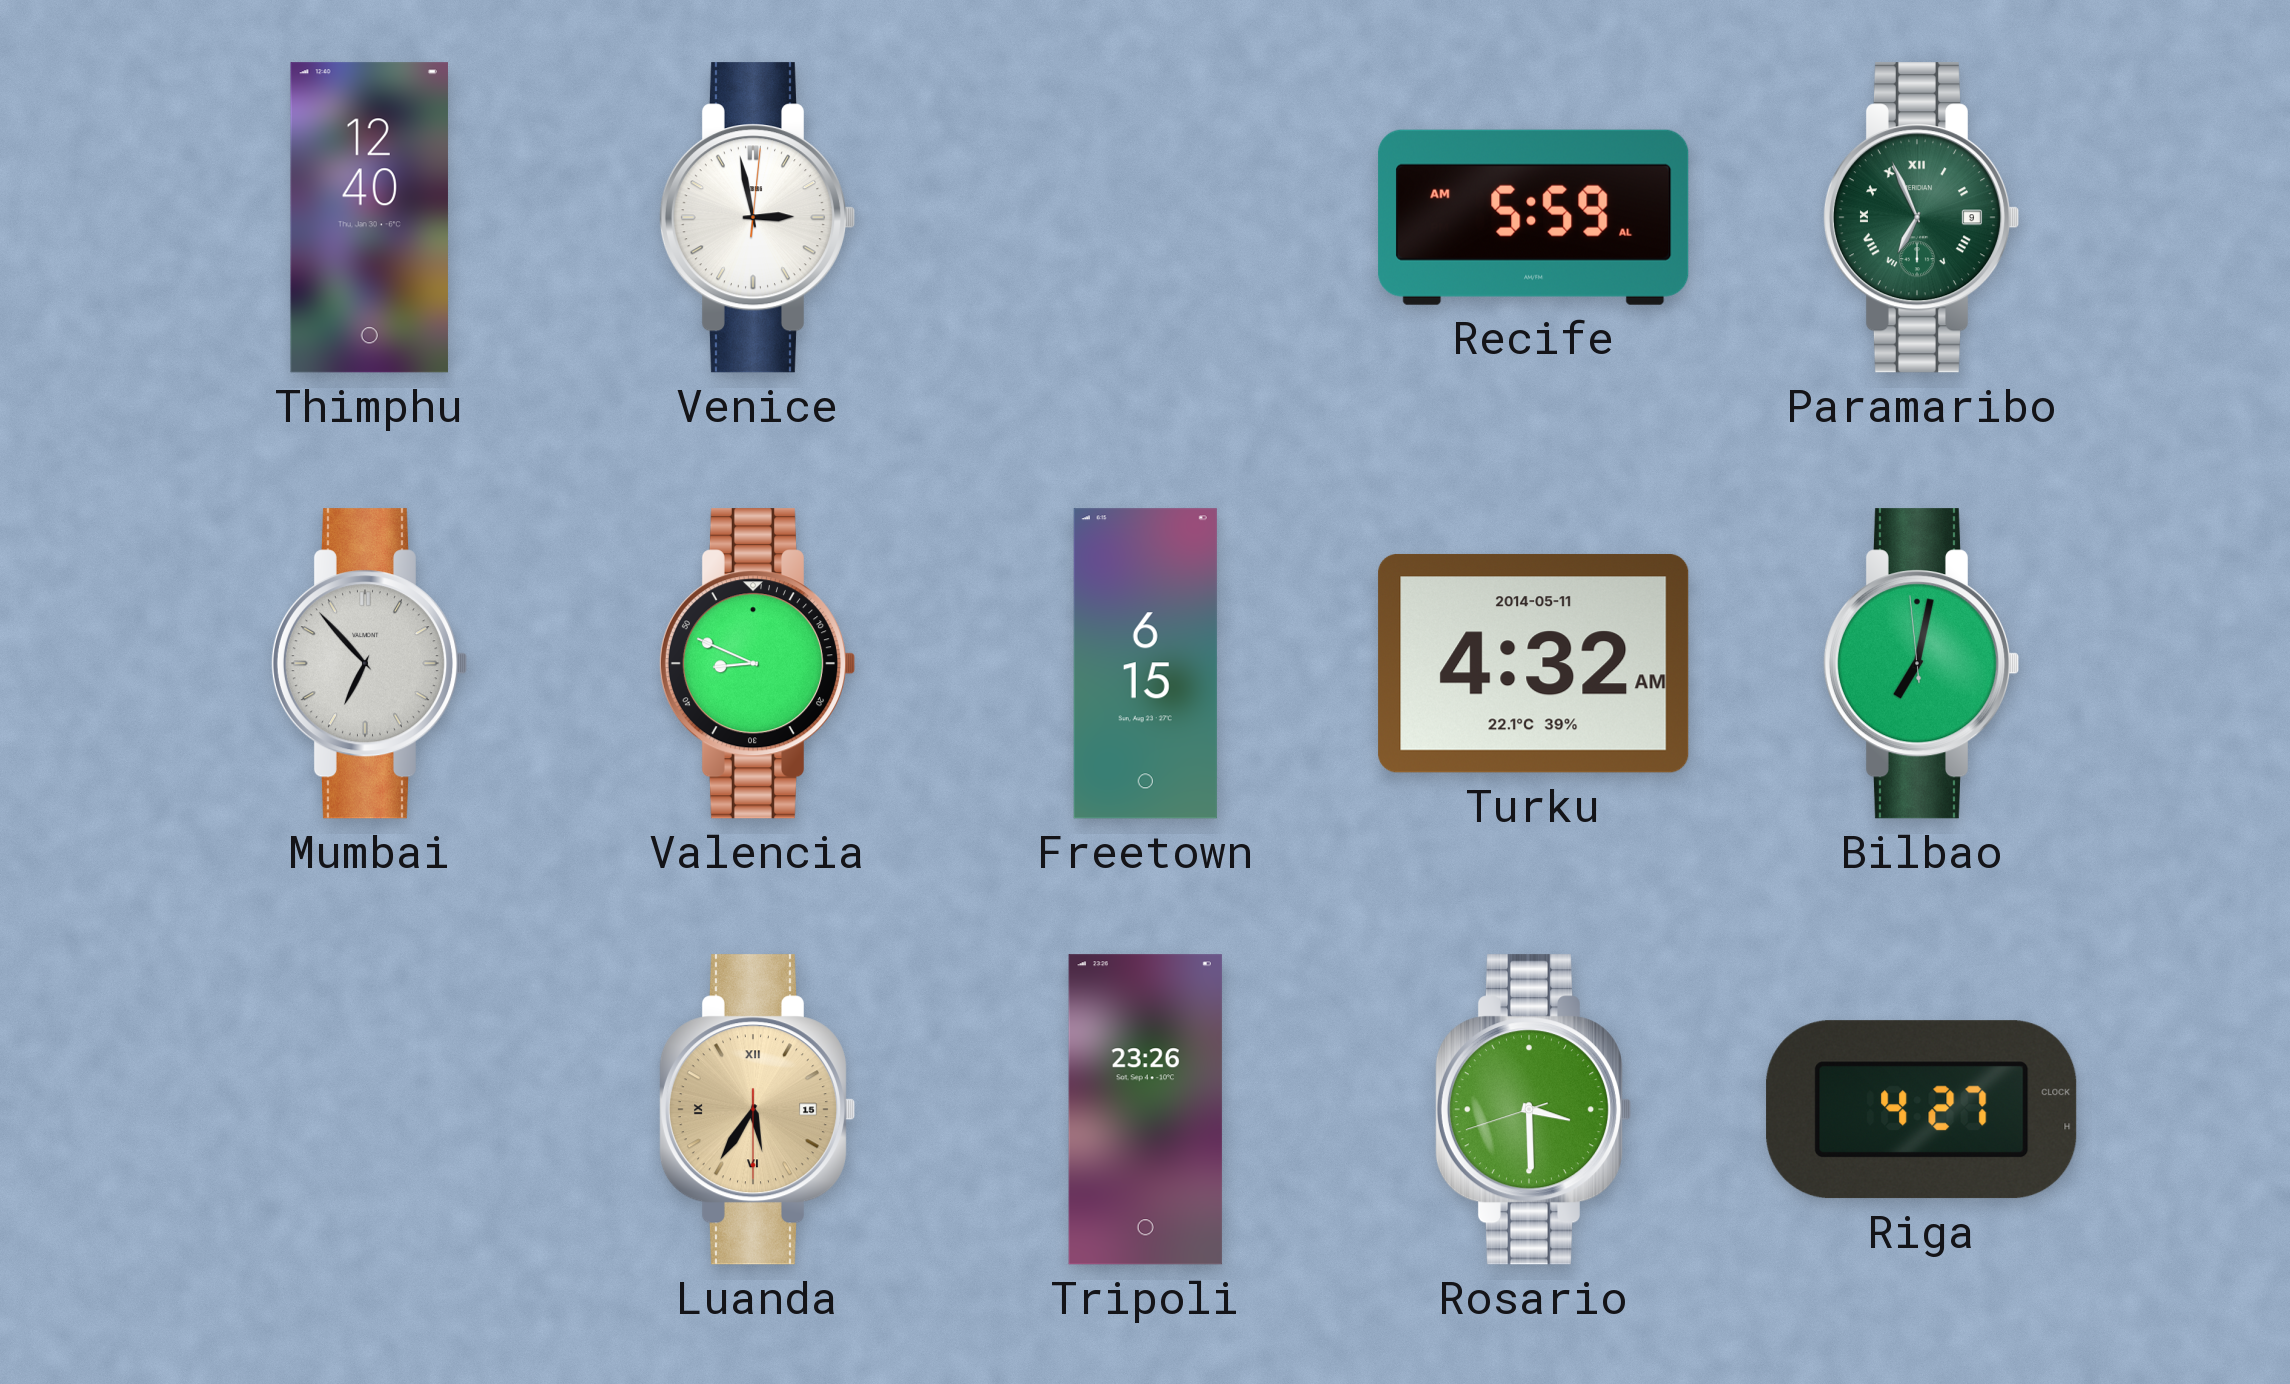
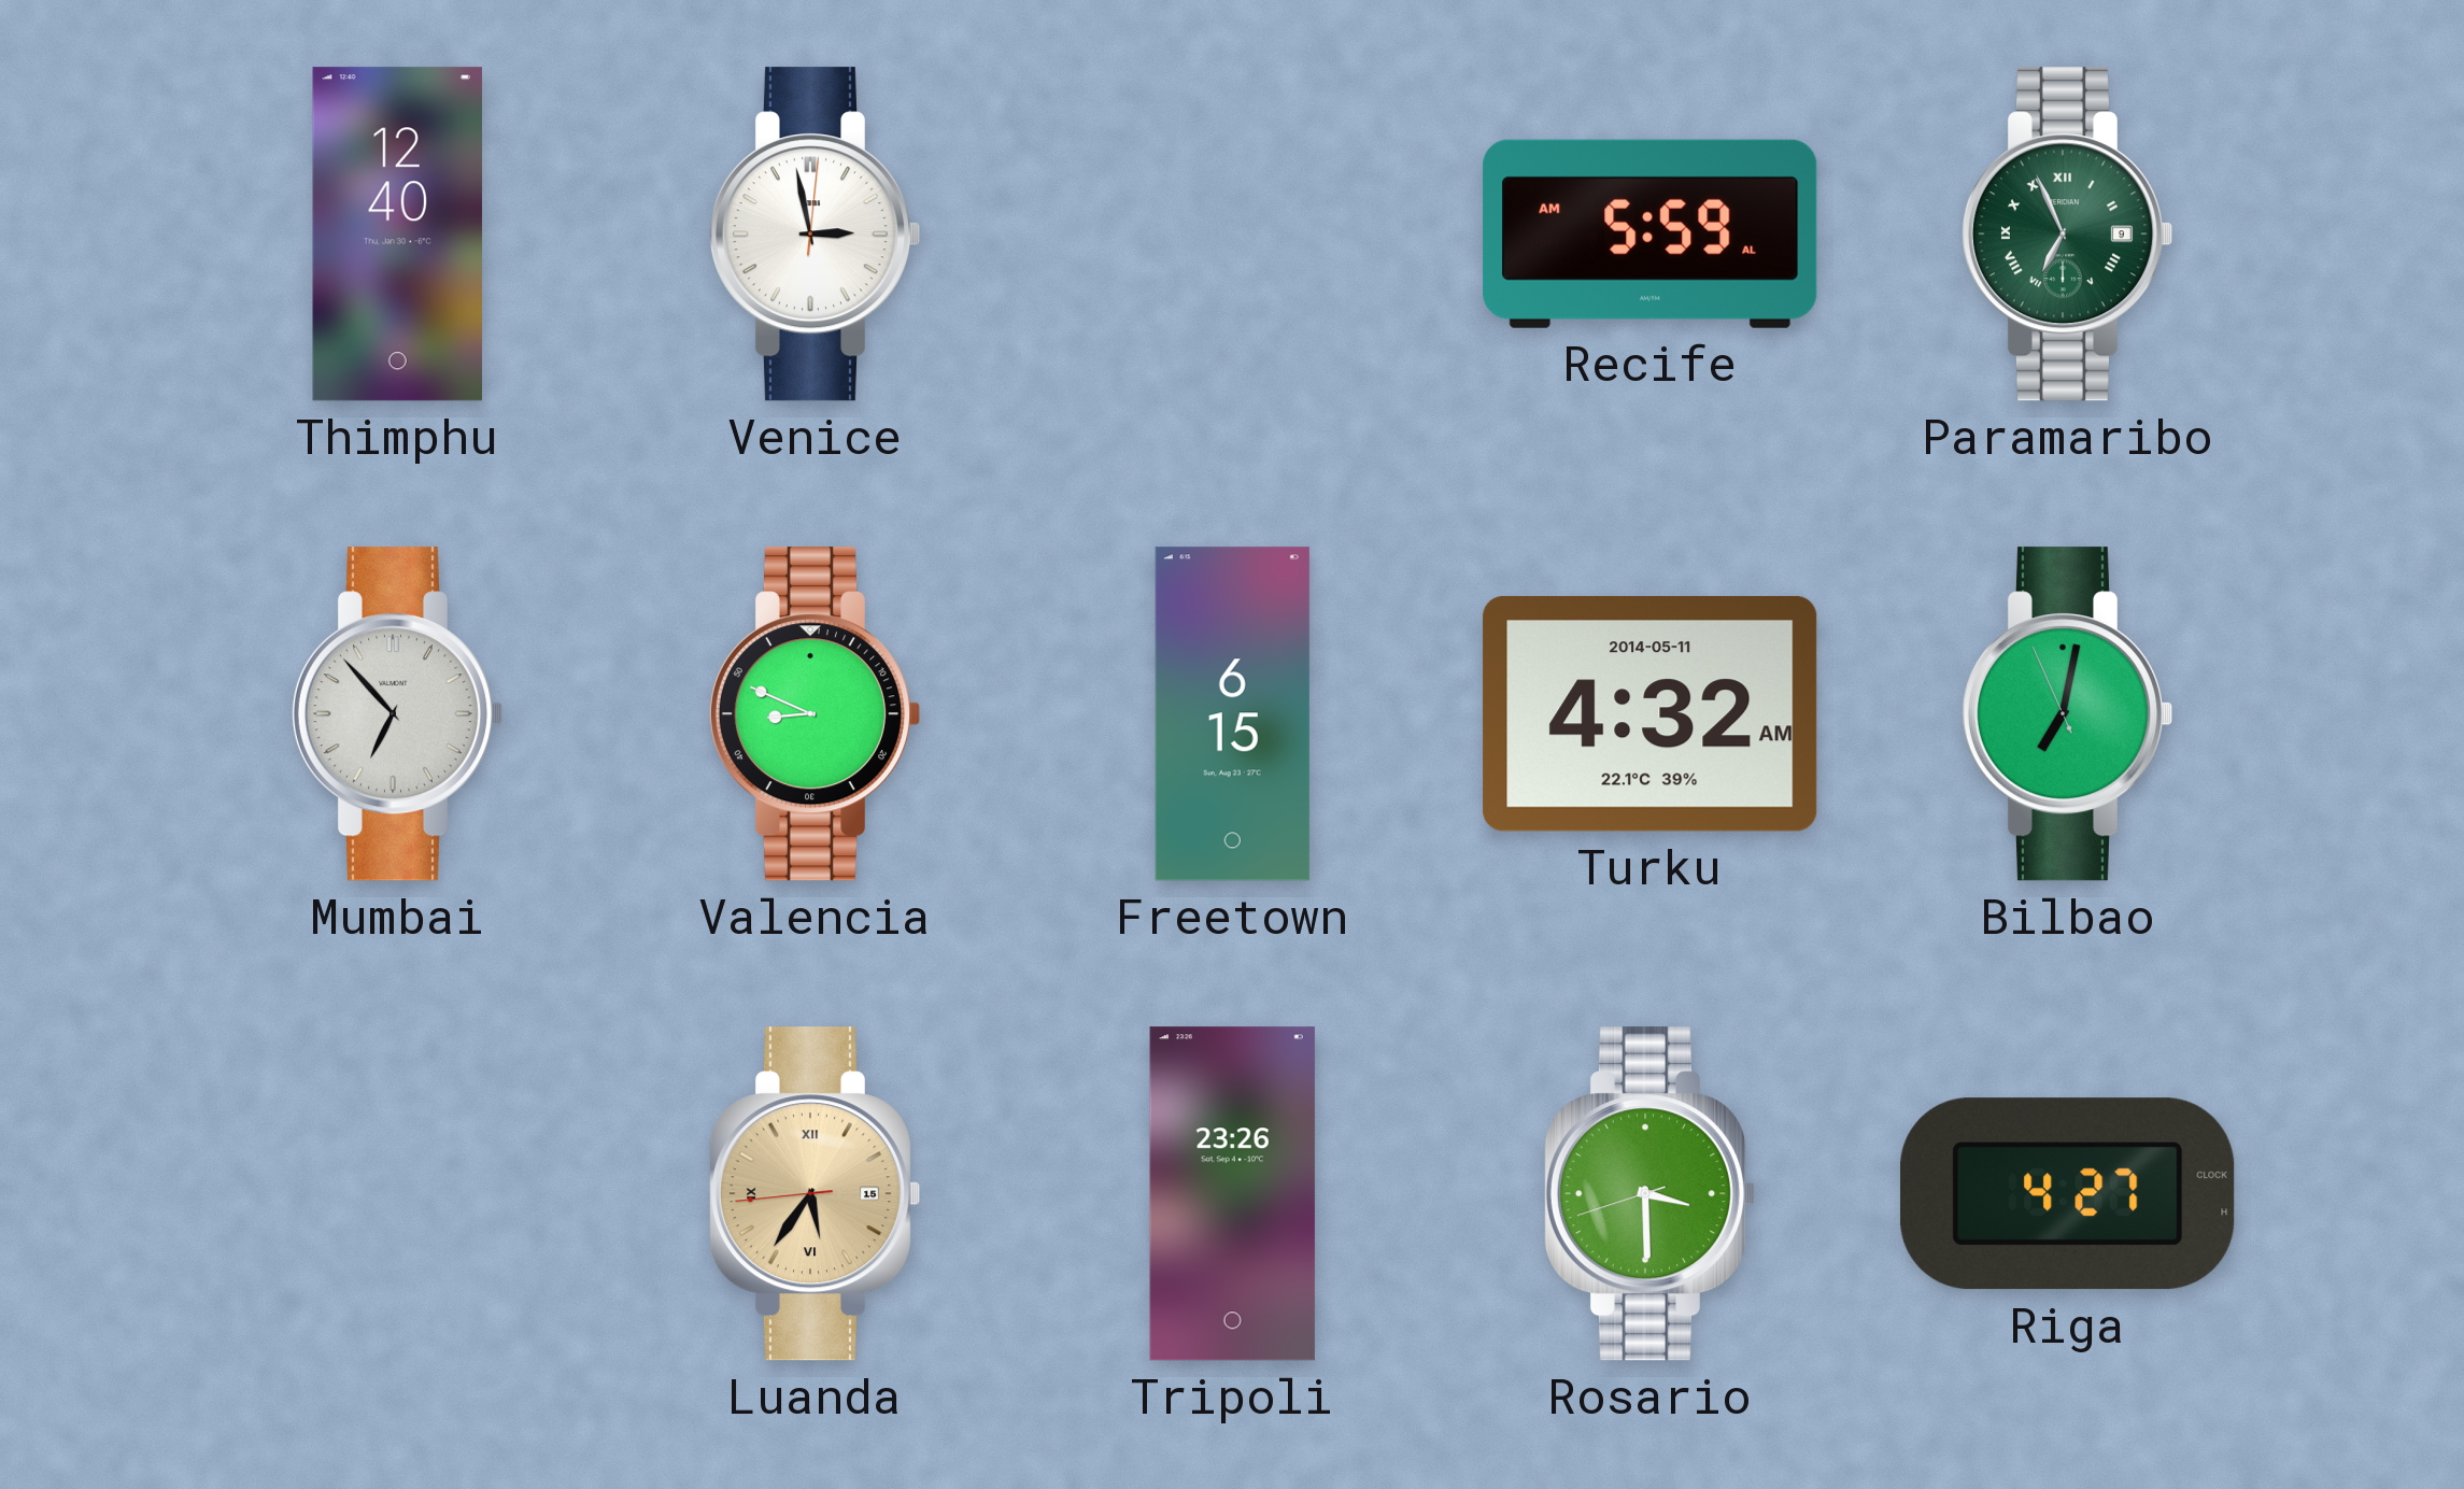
Bilbao: 7:01:59 -> 7:01:56
Luanda: 5:35:30 -> 5:35:44
